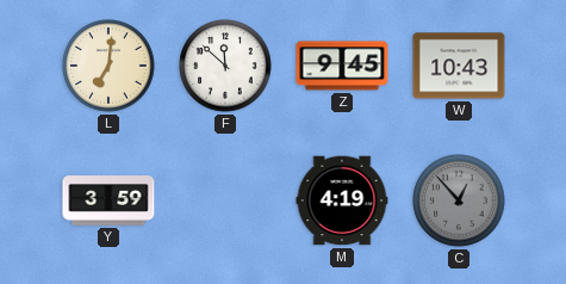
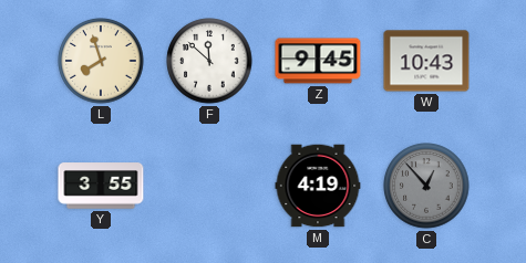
L: 7:01 -> 7:57
Y: 3:59 -> 3:55
